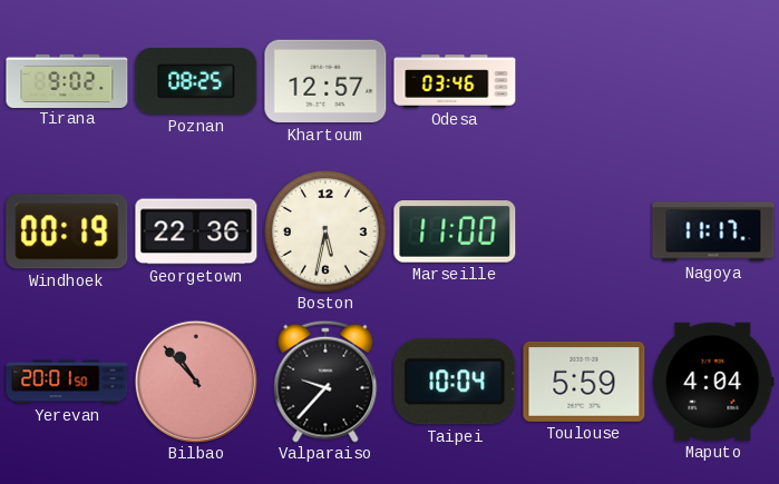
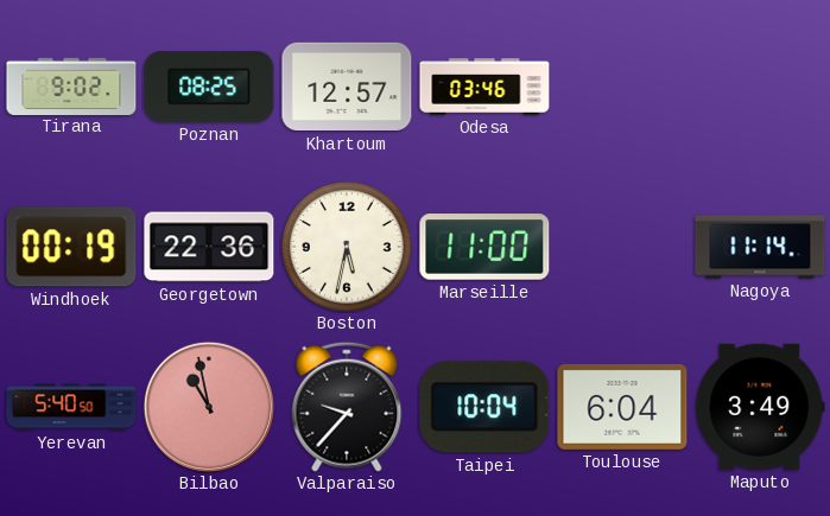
Nagoya: 11:17 -> 11:14
Yerevan: 20:01 -> 5:40
Bilbao: 10:53 -> 10:58
Toulouse: 5:59 -> 6:04
Maputo: 4:04 -> 3:49
